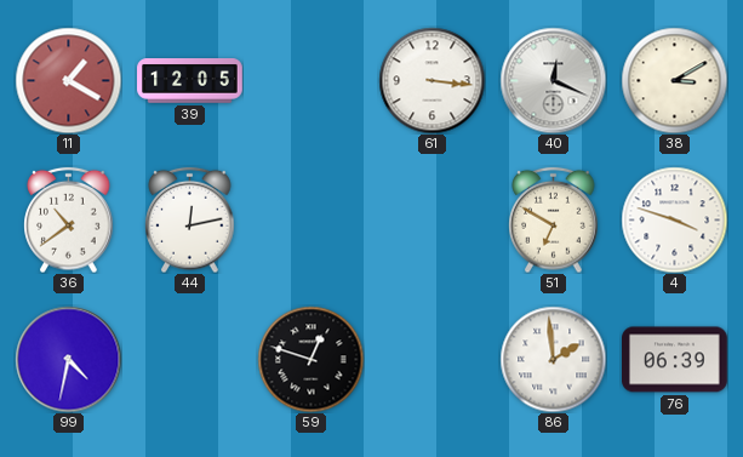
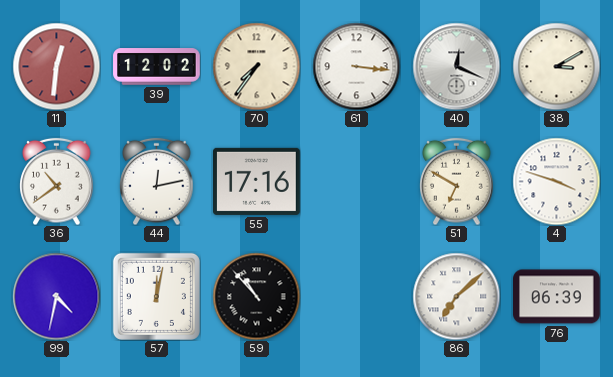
11: 1:20 -> 12:31
39: 12:05 -> 12:02
70: none -> 7:36
55: none -> 17:16
57: none -> 12:02
59: 12:48 -> 10:53
86: 1:59 -> 7:08
